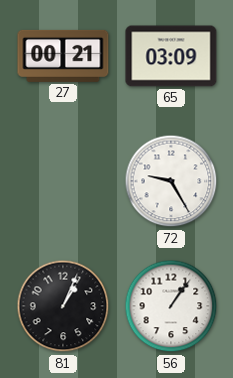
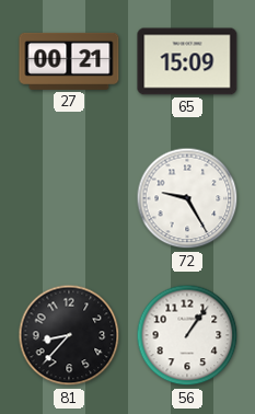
65: 03:09 -> 15:09
81: 1:04 -> 8:37
